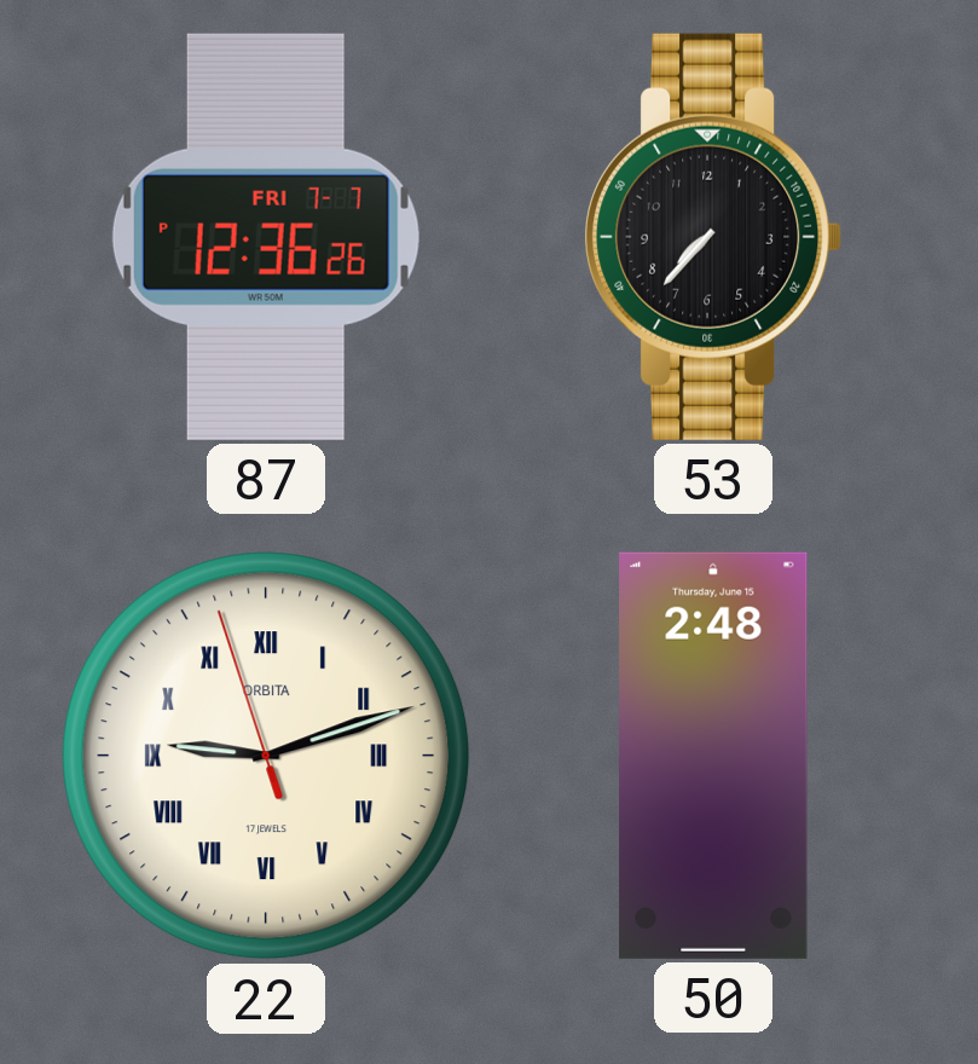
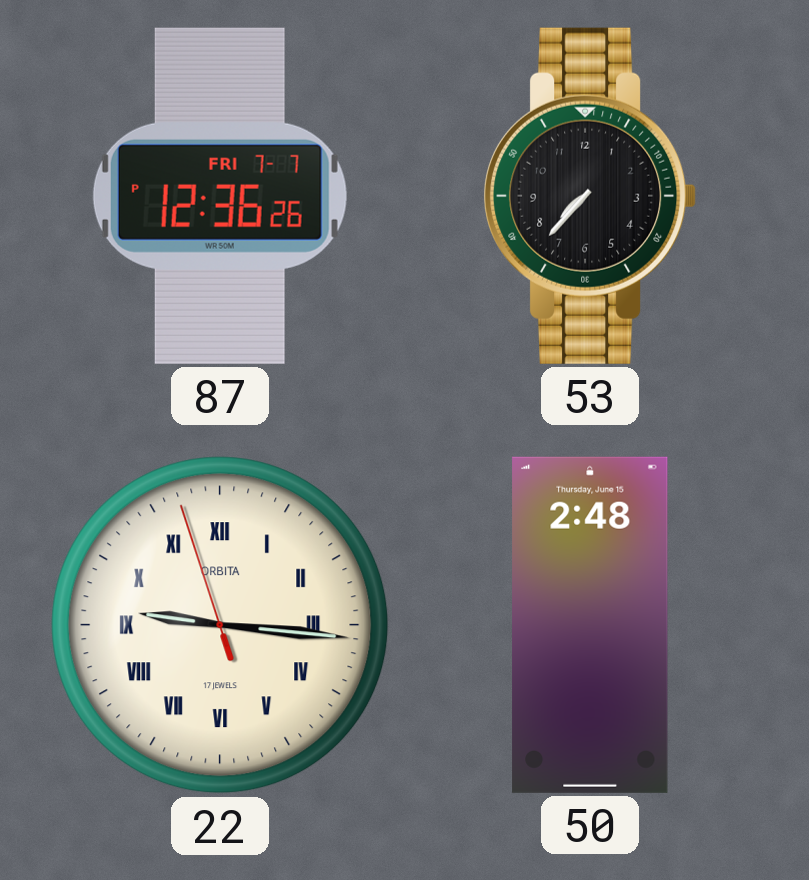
22: 9:11 -> 9:15
